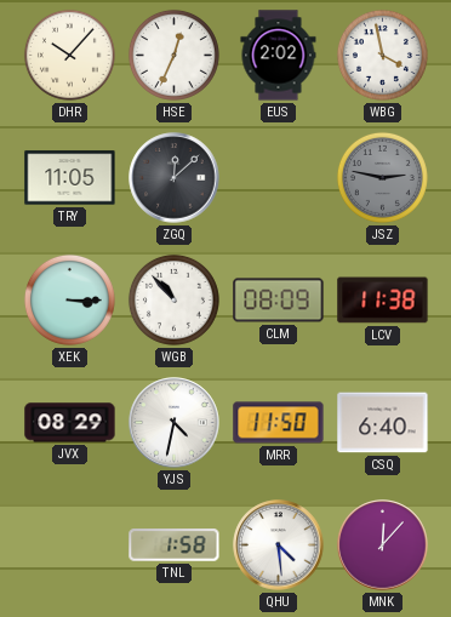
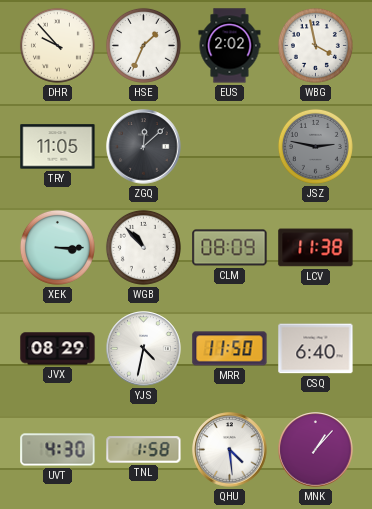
DHR: 10:07 -> 9:53
HSE: 12:34 -> 1:34
UVT: none -> 4:30
MNK: 12:07 -> 1:07
